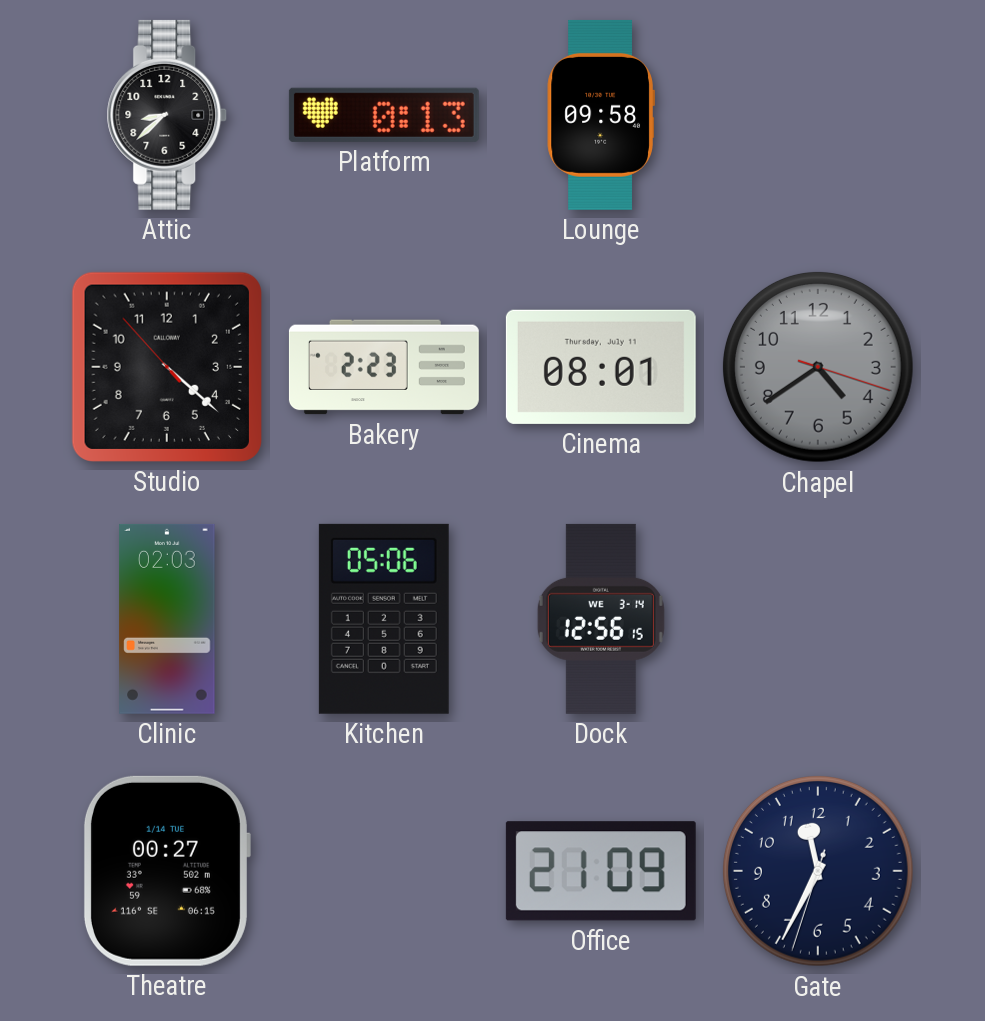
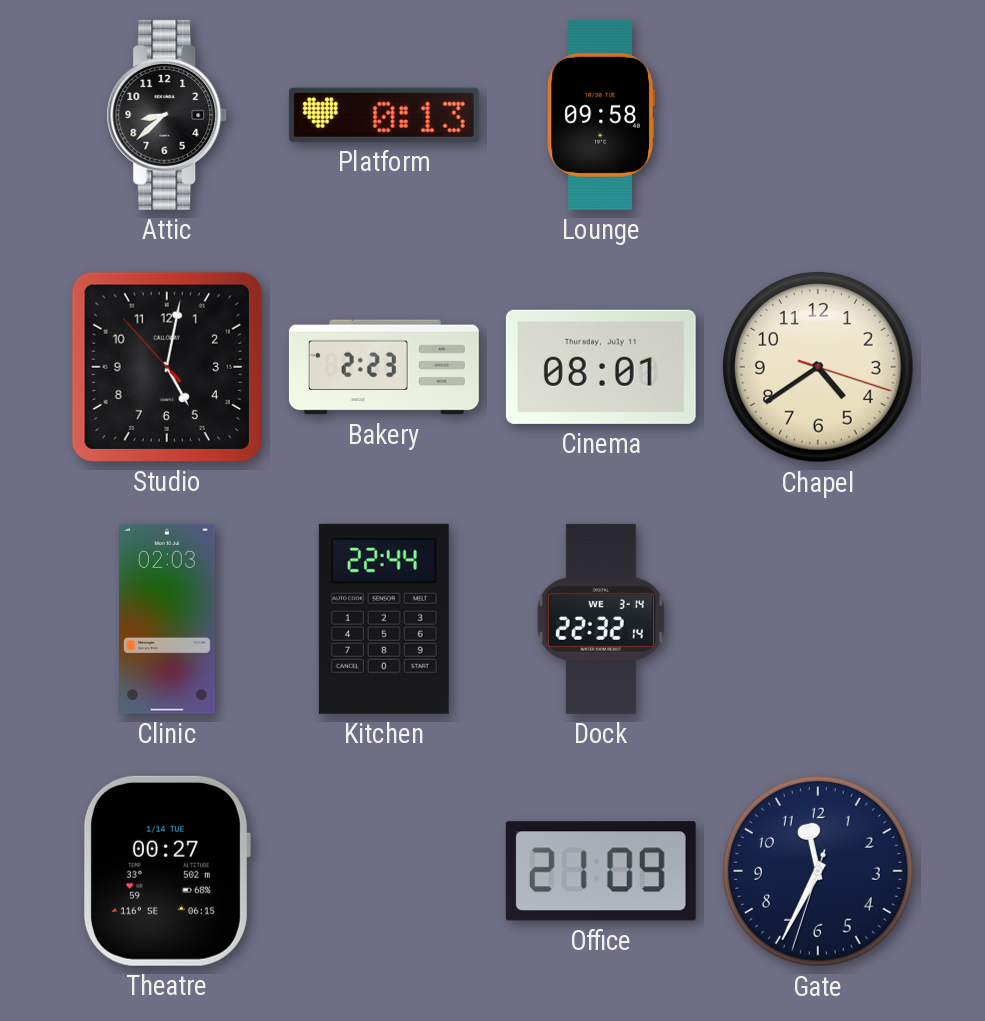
Studio: 4:21 -> 5:01
Chapel dial: grey -> cream
Kitchen: 05:06 -> 22:44
Dock: 12:56 -> 22:32
